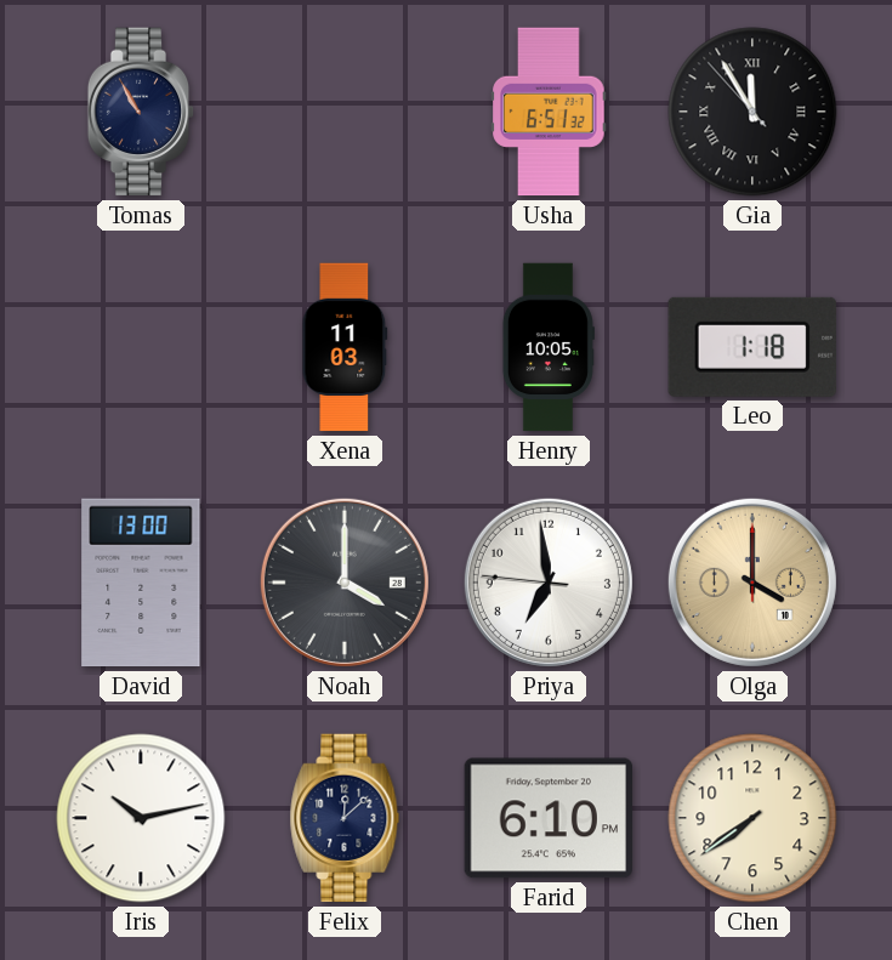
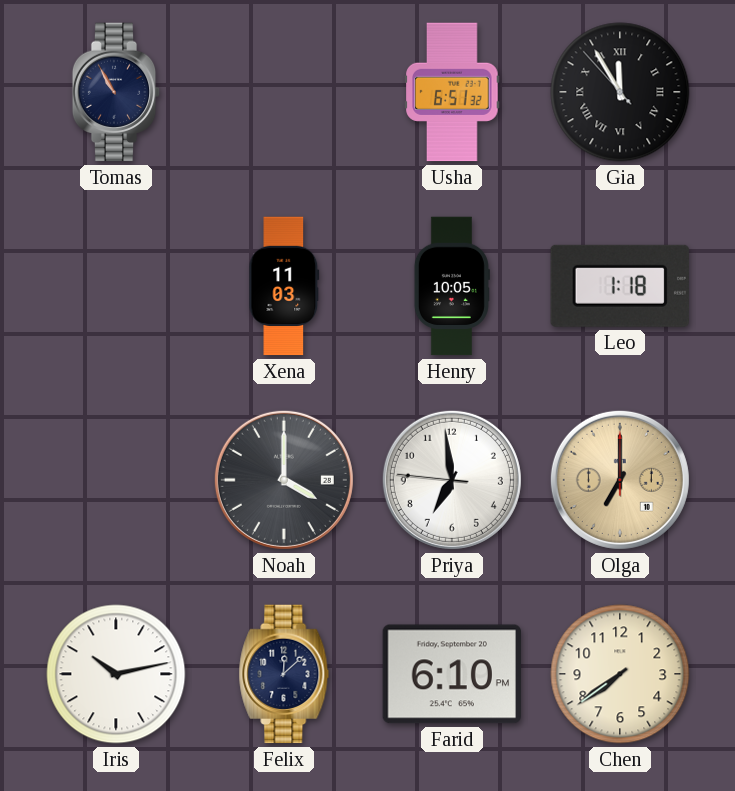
David: 13:00 -> none
Olga: 4:00 -> 7:00
